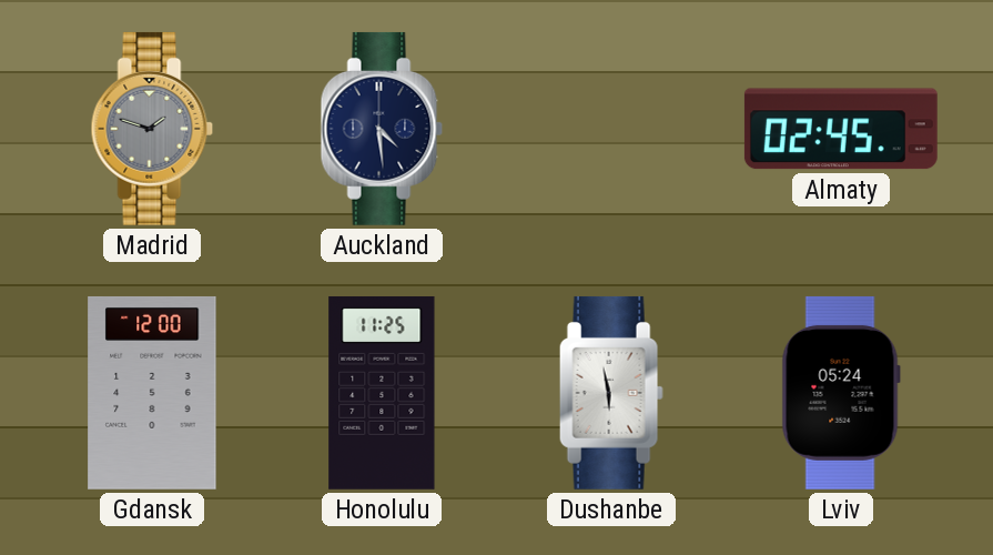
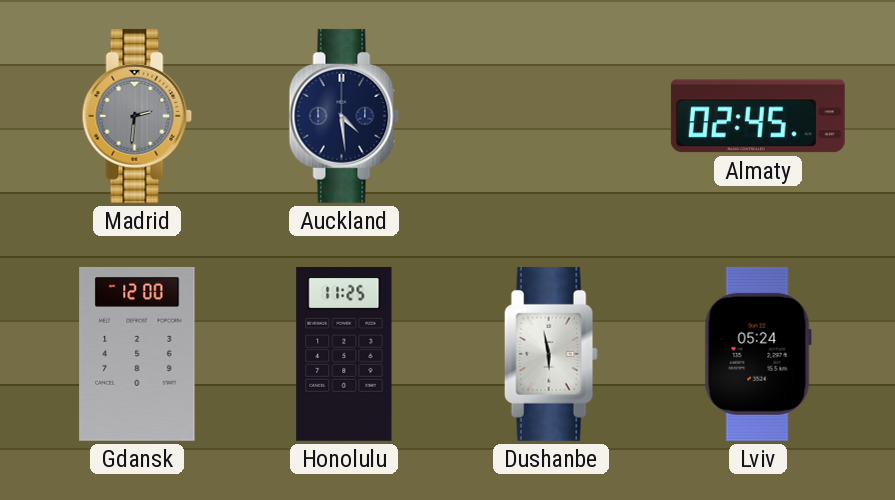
Madrid: 1:48 -> 2:31
